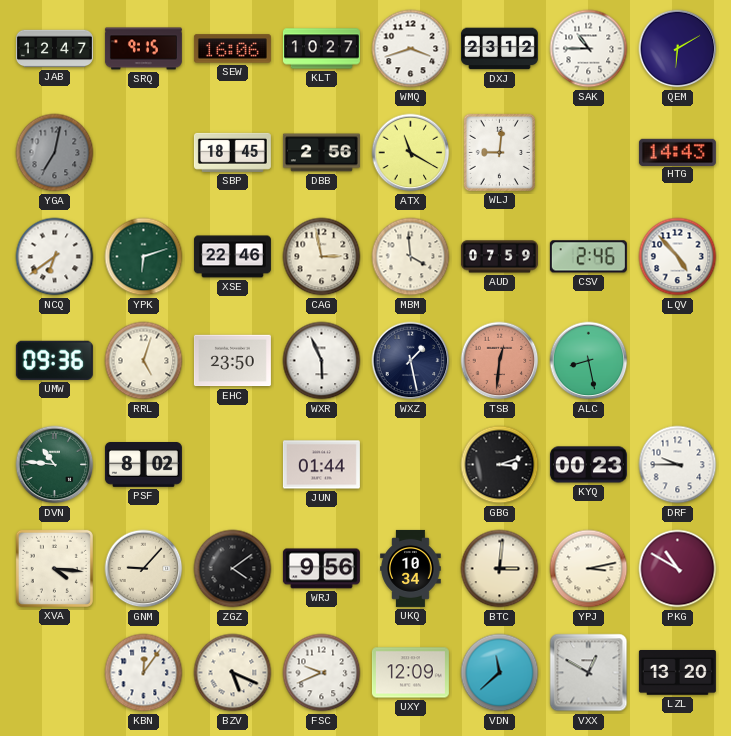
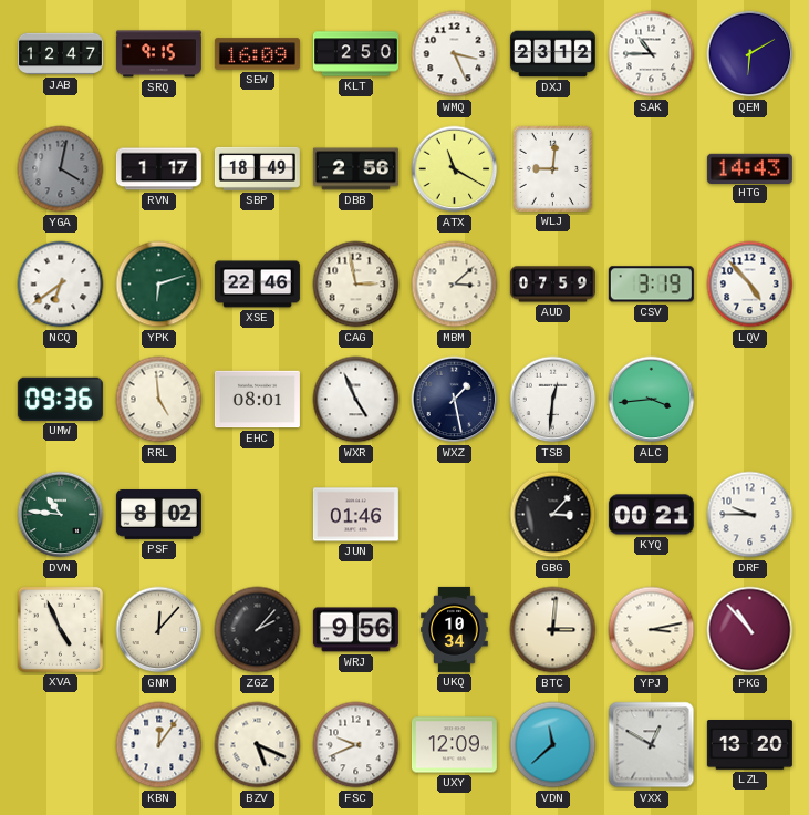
SEW: 16:06 -> 16:09
KLT: 10:27 -> 2:50
WMQ: 3:42 -> 3:26
YGA: 7:02 -> 4:02
RVN: none -> 1:17
SBP: 18:45 -> 18:49
MBM: 3:59 -> 3:08
CSV: 2:46 -> 3:19
RRL: 5:03 -> 4:59
EHC: 23:50 -> 08:01
WXR: 5:56 -> 4:56
TSB dial: salmon -> white
ALC: 8:28 -> 3:44
JUN: 01:44 -> 01:46
GBG: 3:12 -> 3:07
KYQ: 00:23 -> 00:21
XVA: 4:16 -> 4:56
GNM: 9:07 -> 12:07
ZGZ: 4:09 -> 2:07
PKG: 10:50 -> 10:53
